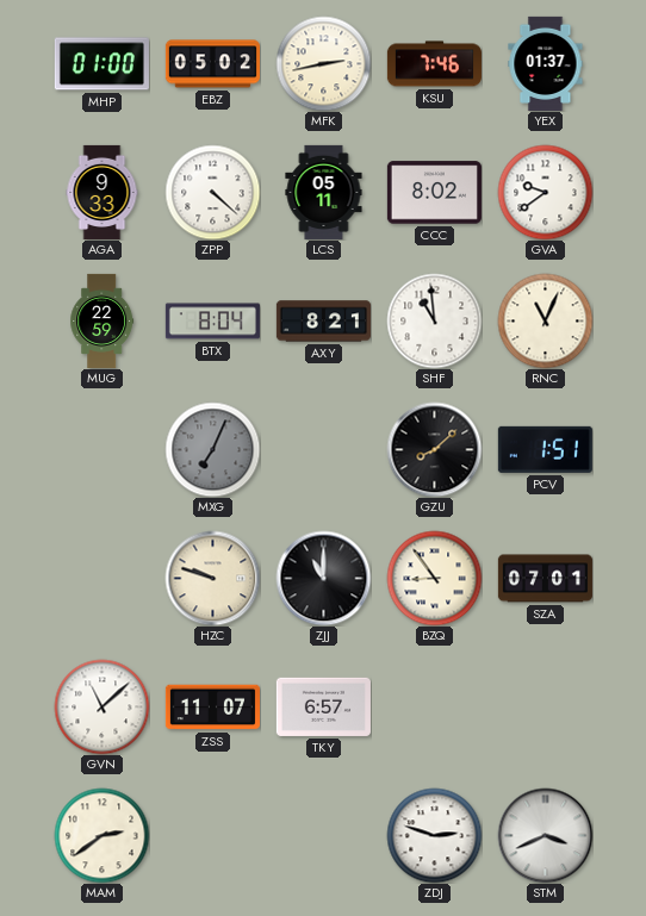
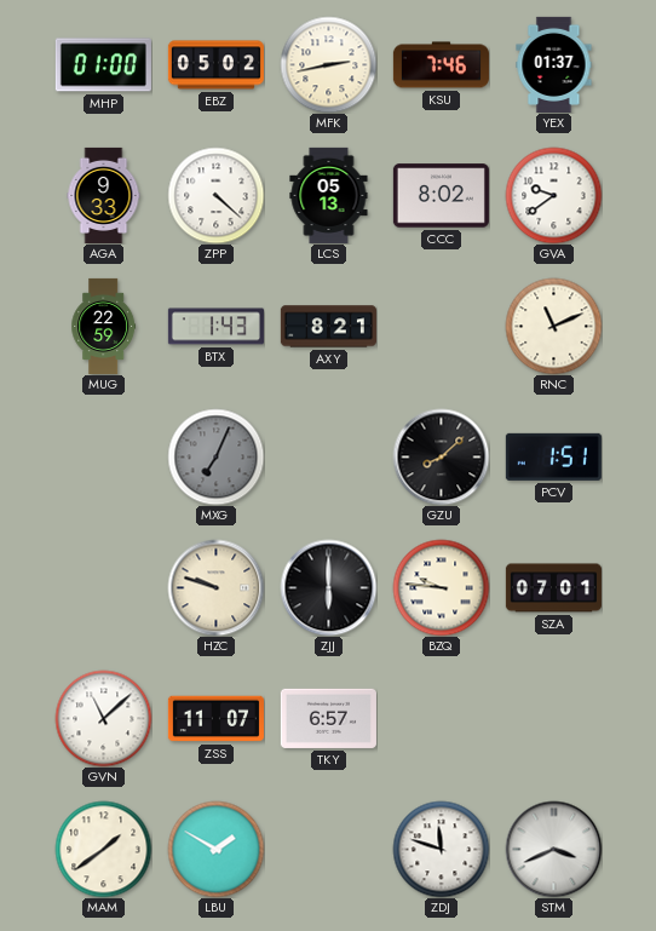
LCS: 05:11 -> 05:13
BTX: 8:04 -> 1:43
SHF: 10:59 -> none
RNC: 11:04 -> 11:11
ZJJ: 11:00 -> 6:00
BZQ: 8:54 -> 9:46
MAM: 2:39 -> 1:39
LBU: none -> 1:50
ZDJ: 2:48 -> 11:48
